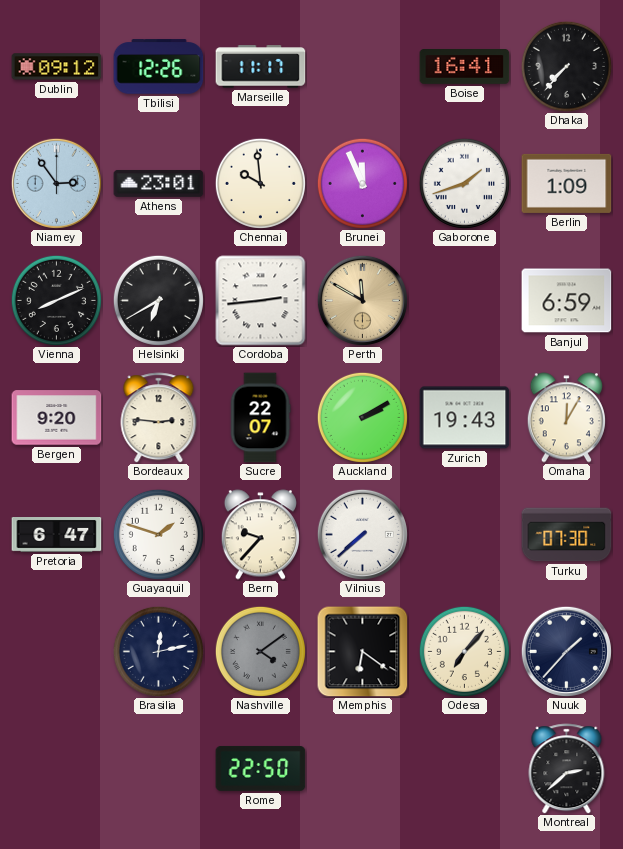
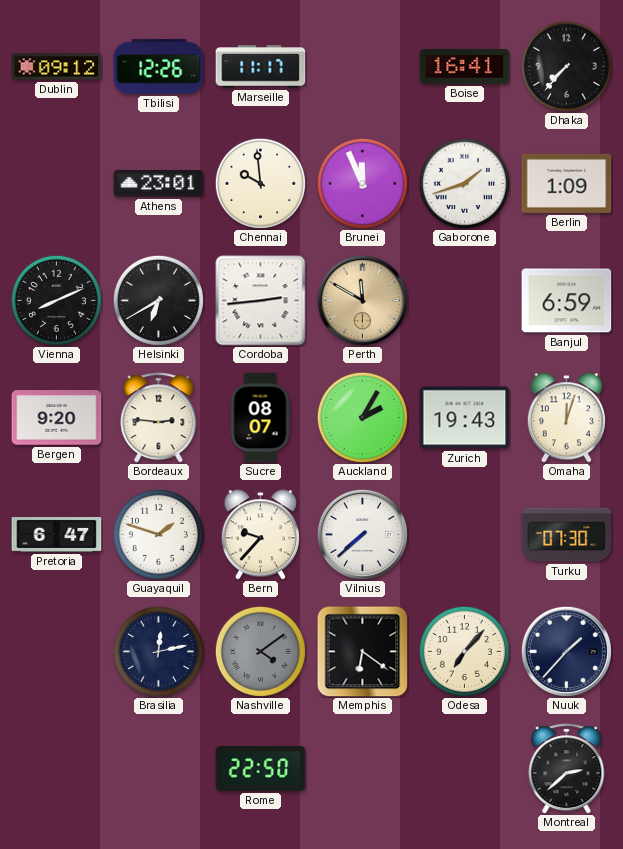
Niamey: 2:54 -> none
Sucre: 22:07 -> 08:07
Auckland: 2:10 -> 2:05
Omaha: 12:05 -> 12:03
